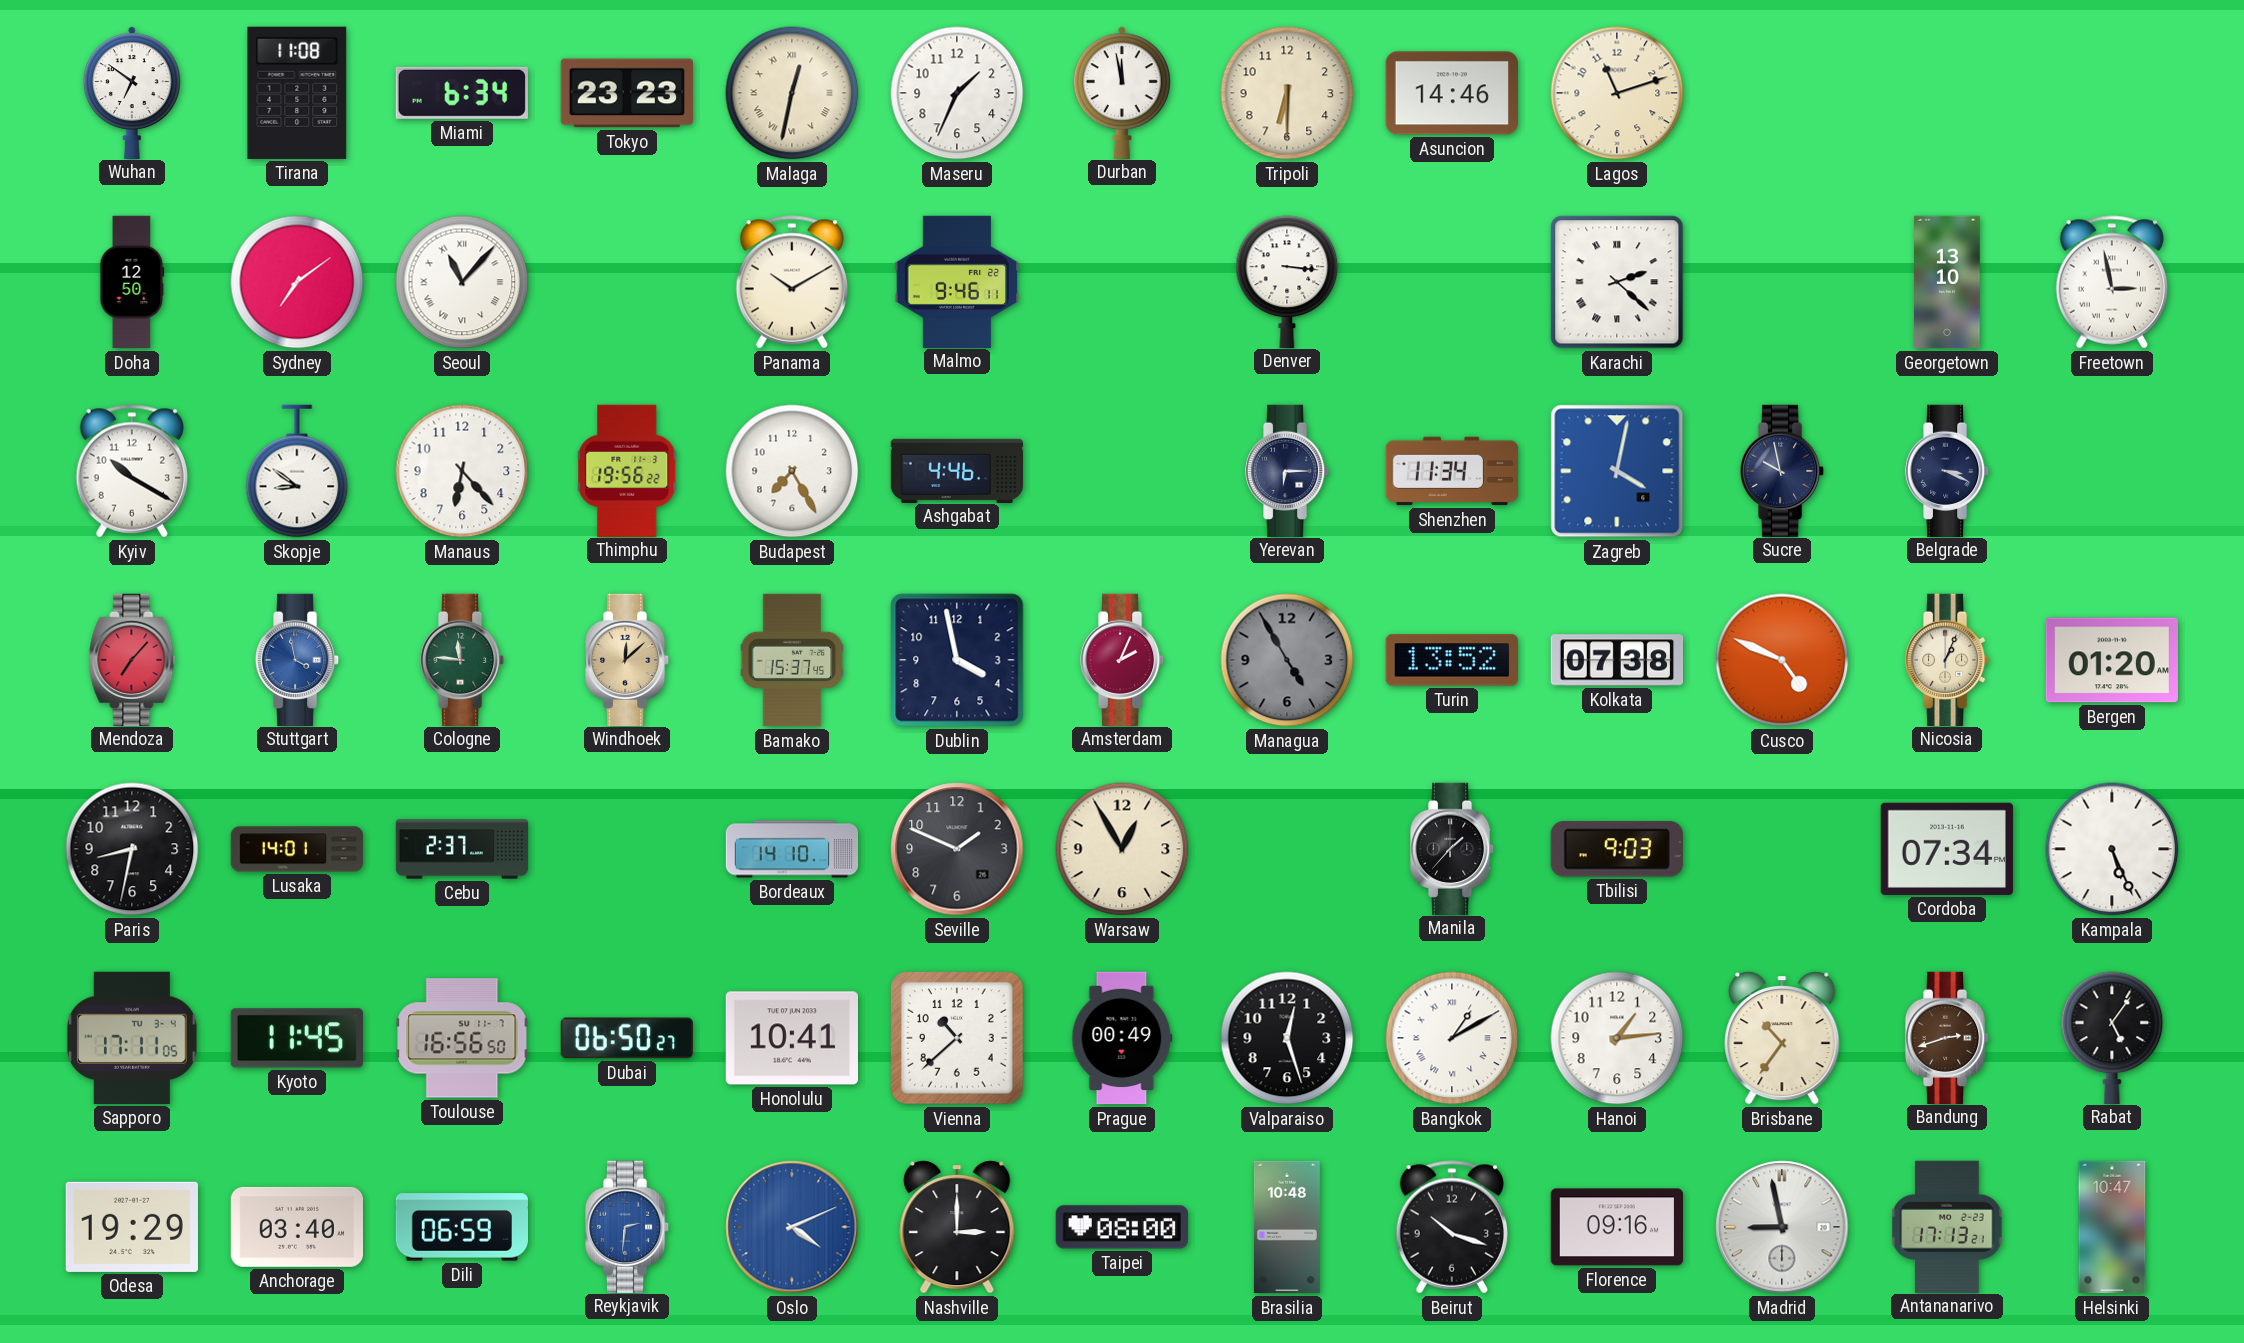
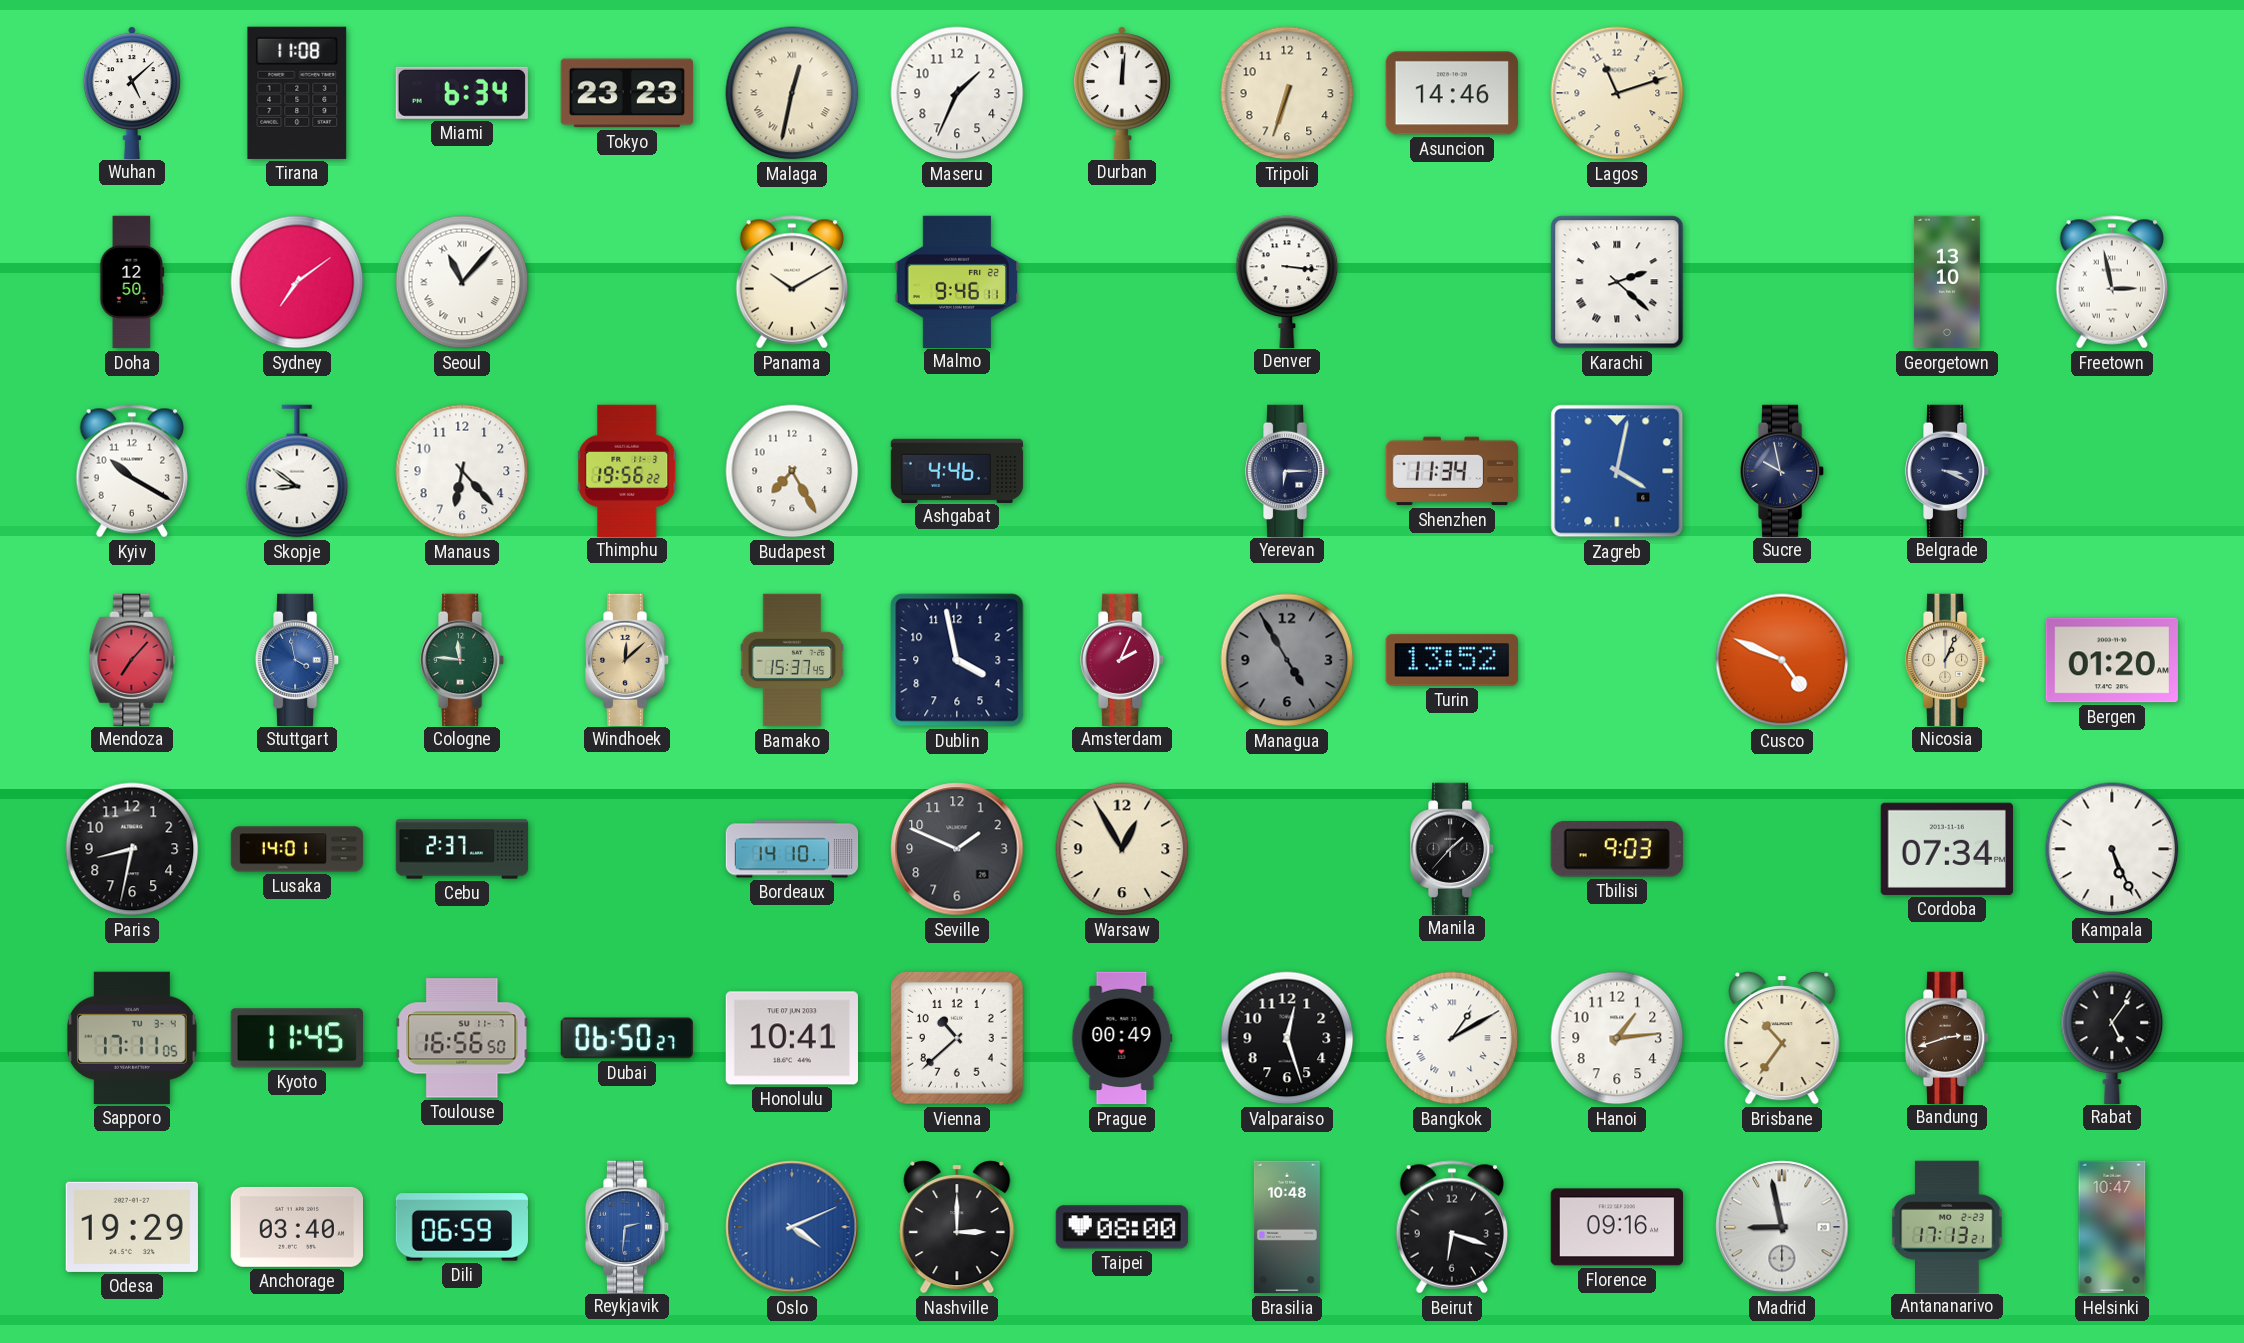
Wuhan: 6:51 -> 5:08
Durban: 11:58 -> 12:01
Tripoli: 6:30 -> 6:33
Kolkata: 07:38 -> none
Beirut: 10:18 -> 6:18
